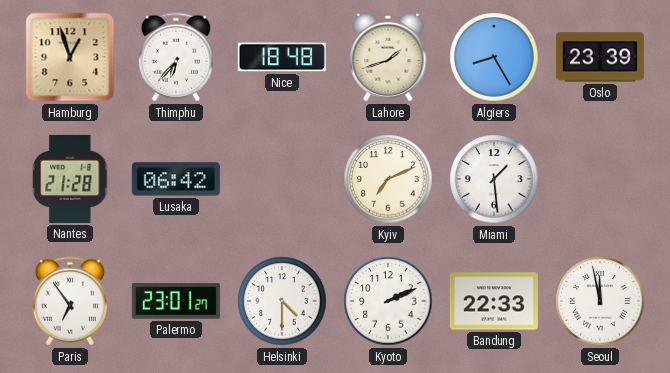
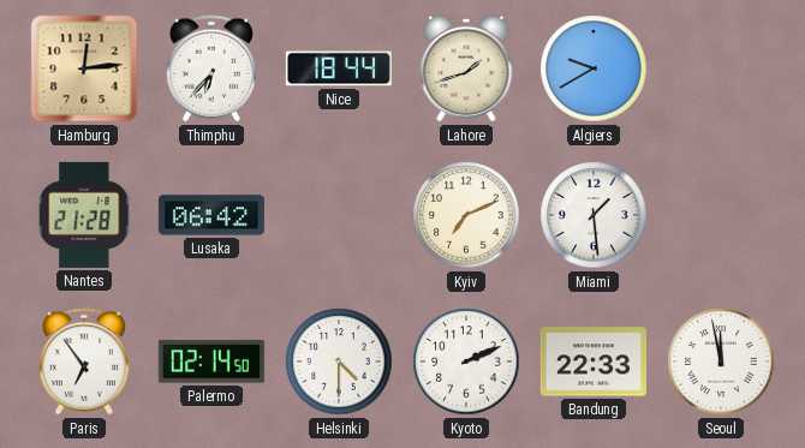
Hamburg: 12:57 -> 12:14
Nice: 18:48 -> 18:44
Algiers: 8:25 -> 9:40
Oslo: 23:39 -> none
Palermo: 23:01 -> 02:14
